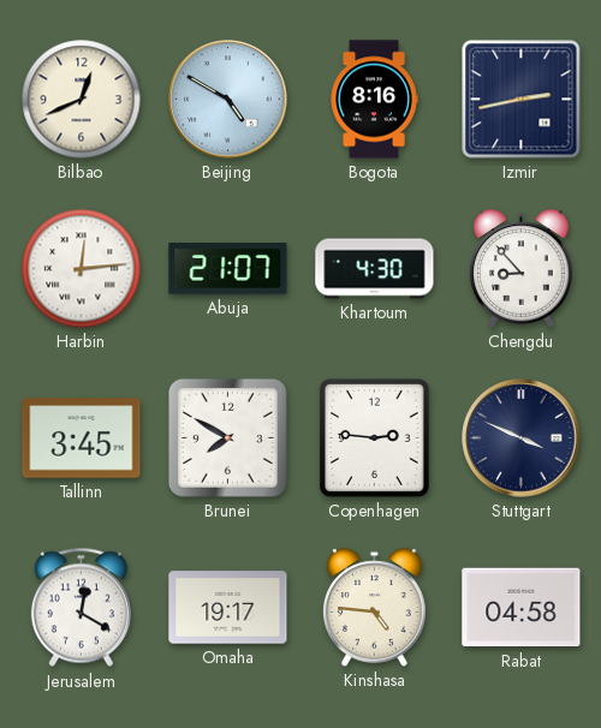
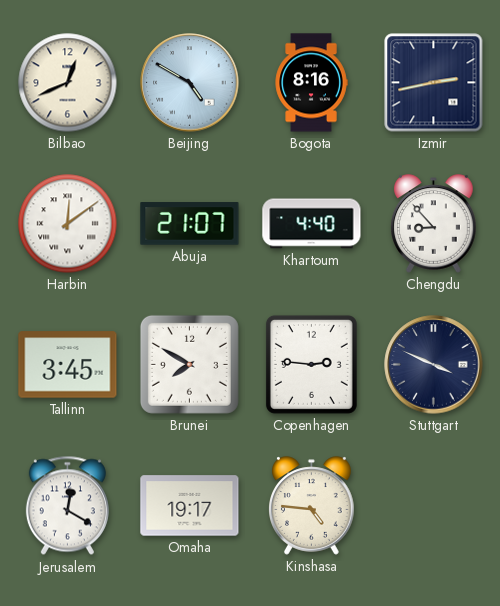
Harbin: 12:14 -> 12:09
Khartoum: 4:30 -> 4:40
Rabat: 04:58 -> none
